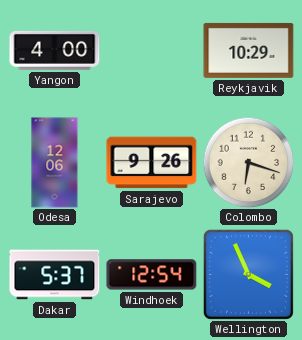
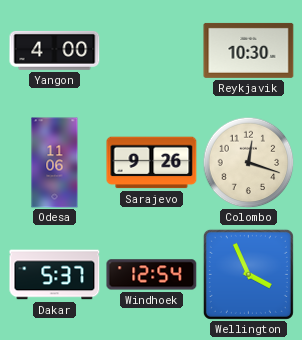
Reykjavik: 10:29 -> 10:30
Odesa: 12:06 -> 11:06
Colombo: 6:18 -> 12:18
